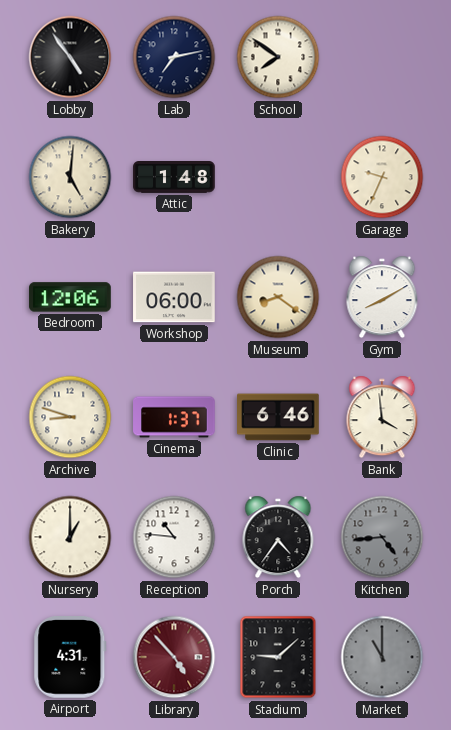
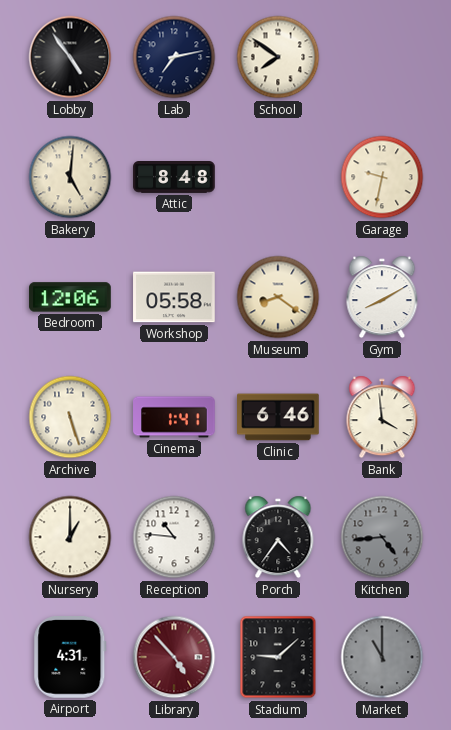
Attic: 1:48 -> 8:48
Garage: 9:34 -> 9:32
Workshop: 06:00 -> 05:58
Archive: 8:48 -> 5:27
Cinema: 1:37 -> 1:41
